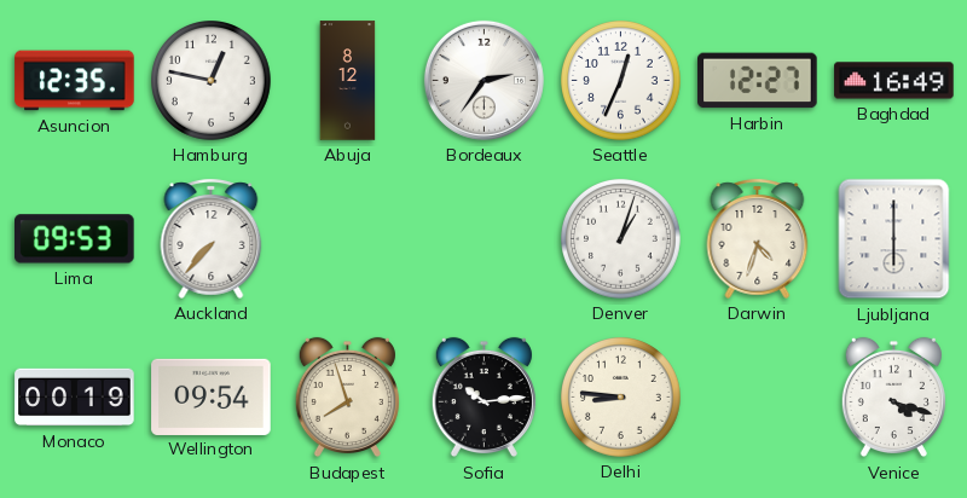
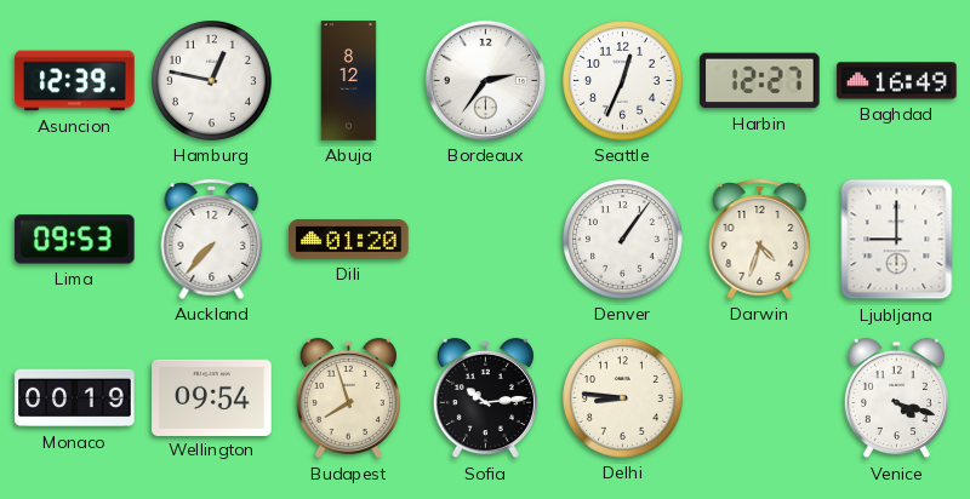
Asuncion: 12:35 -> 12:39
Dili: none -> 01:20
Denver: 1:03 -> 1:06
Ljubljana: 6:00 -> 9:00
